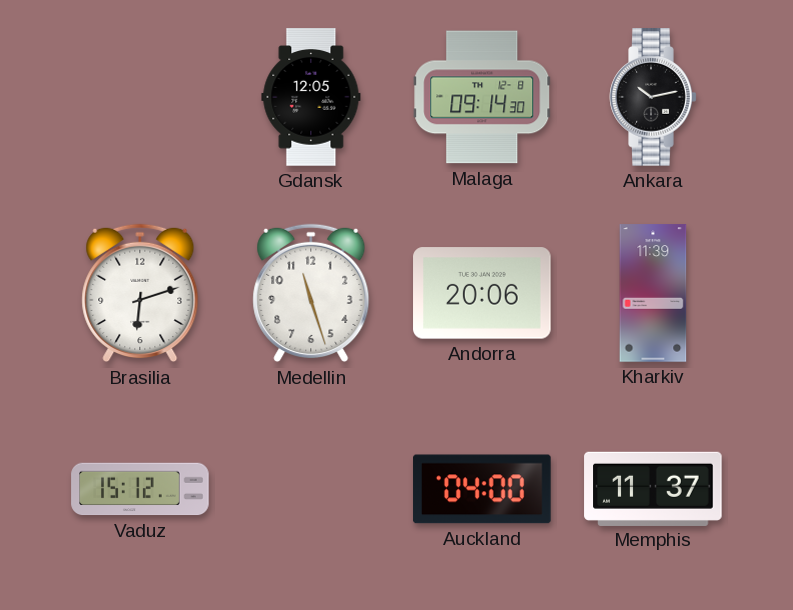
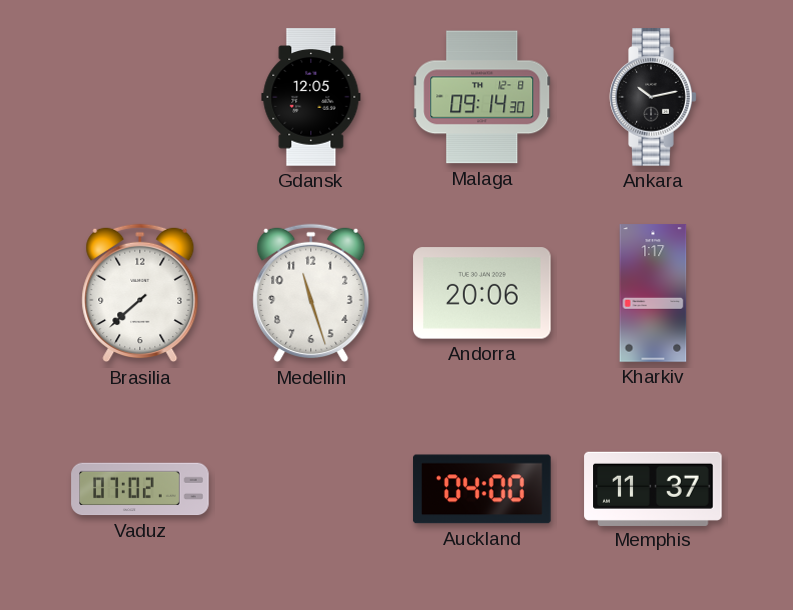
Brasilia: 6:12 -> 7:38
Kharkiv: 11:39 -> 1:17
Vaduz: 15:12 -> 07:02
